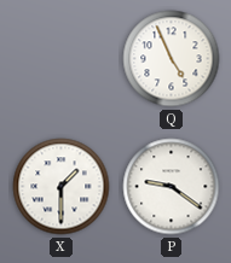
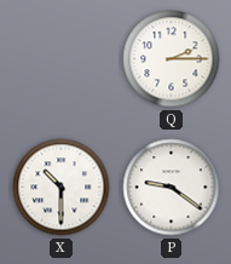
Q: 4:56 -> 2:15
X: 1:30 -> 10:30
